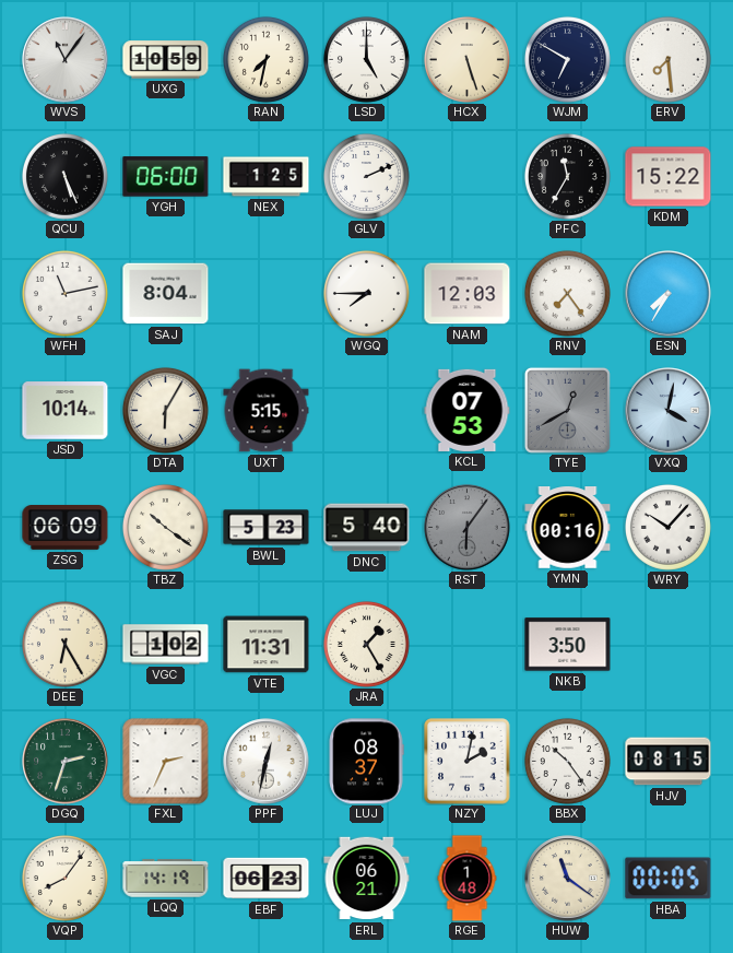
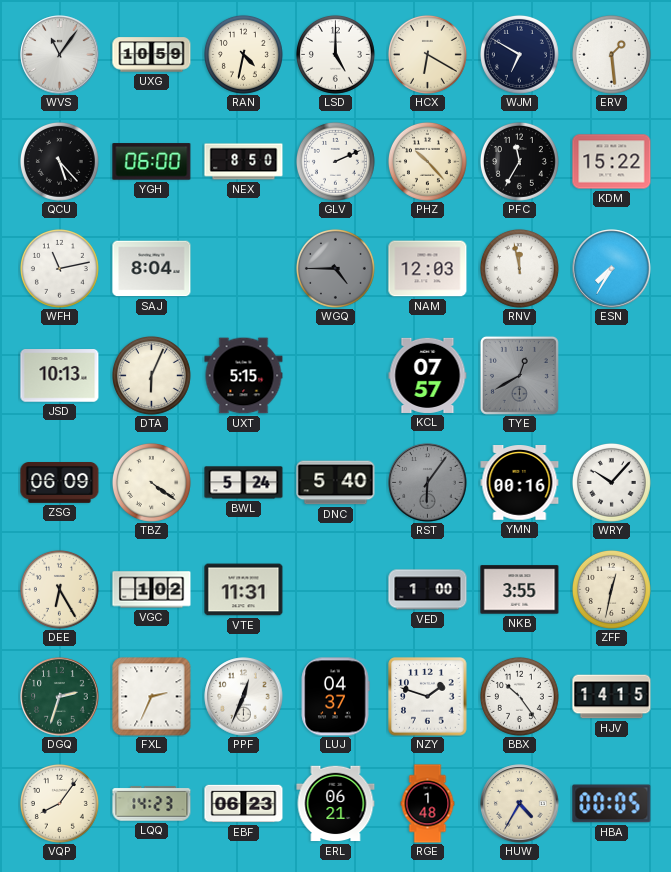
RAN: 7:32 -> 4:32
HCX: 5:27 -> 6:20
ERV: 7:29 -> 1:29
QCU: 5:26 -> 5:23
NEX: 1:25 -> 8:50
PHZ: none -> 10:23
WGQ: 7:45 -> 4:45
WGQ dial: white -> grey
RNV: 7:24 -> 11:58
JSD: 10:14 -> 10:13
DTA: 6:05 -> 6:04
KCL: 07:53 -> 07:57
VXQ: 4:02 -> none
TBZ: 10:21 -> 4:21
BWL: 5:23 -> 5:24
JRA: 1:25 -> none
VED: none -> 1:00
NKB: 3:50 -> 3:55
ZFF: none -> 12:32
PPF: 12:32 -> 12:34
LUJ: 08:37 -> 04:37
NZY: 2:02 -> 1:48
HJV: 08:15 -> 14:15
LQQ: 14:19 -> 14:23
HUW: 11:21 -> 4:35
